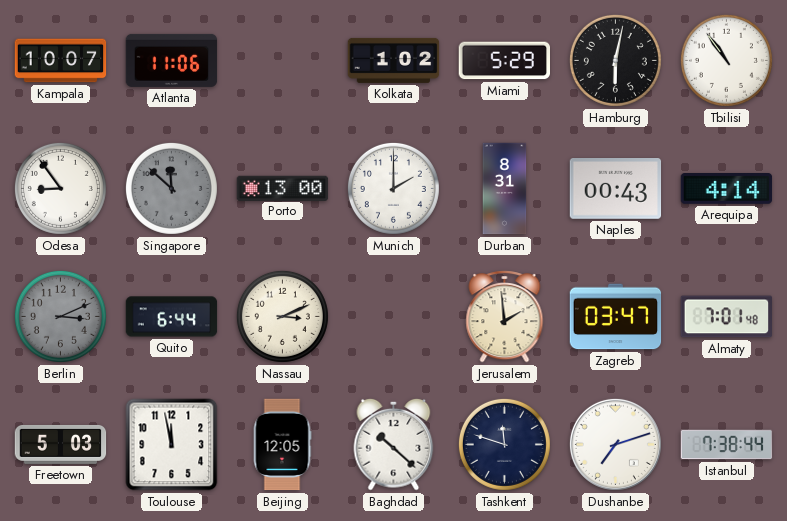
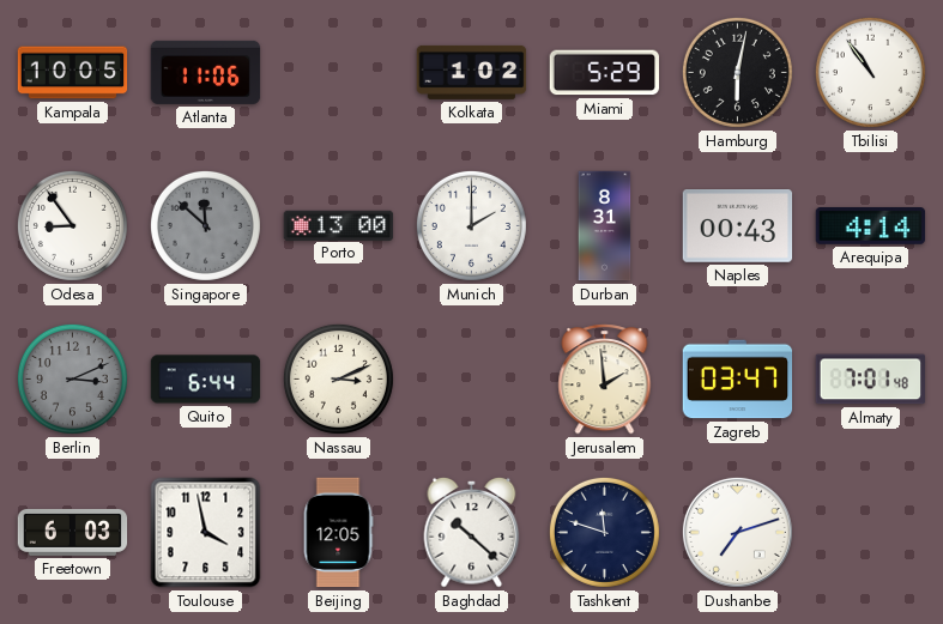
Kampala: 10:07 -> 10:05
Freetown: 5:03 -> 6:03
Toulouse: 11:58 -> 3:58
Istanbul: 7:38 -> none
